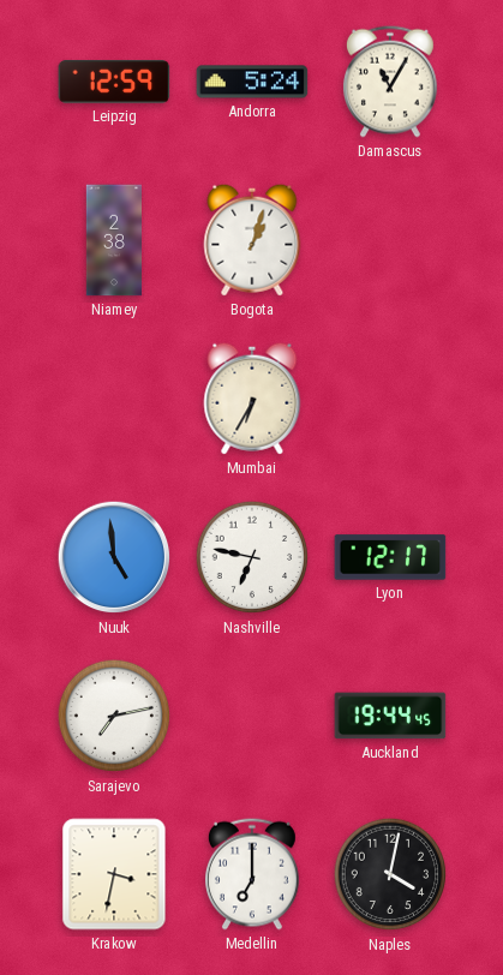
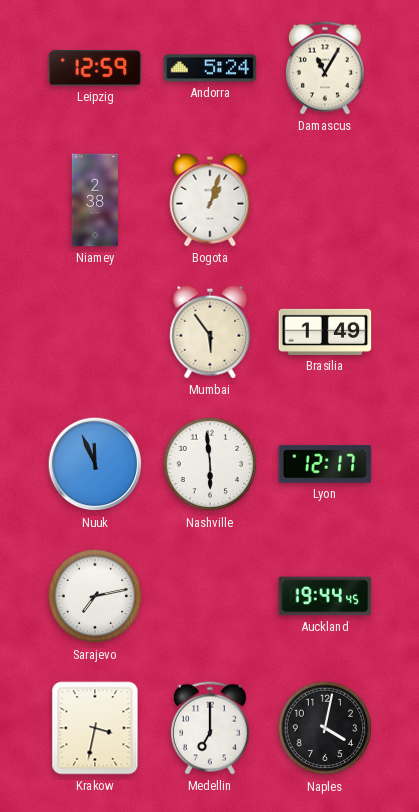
Mumbai: 6:35 -> 5:54
Brasilia: none -> 1:49
Nuuk: 4:59 -> 11:56
Nashville: 6:47 -> 5:59
